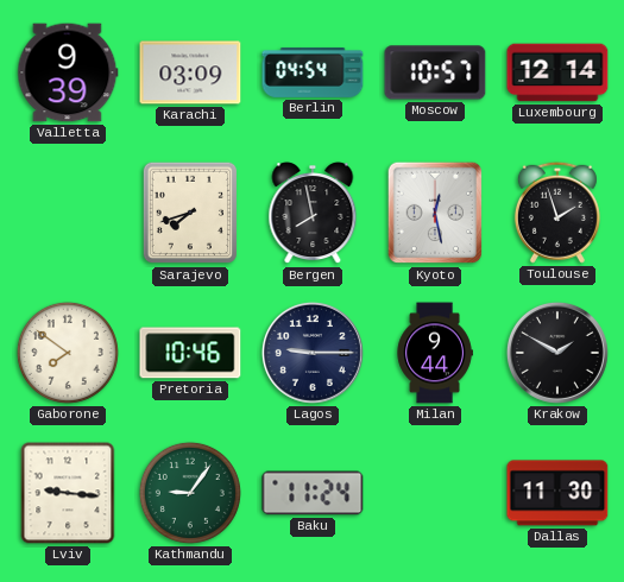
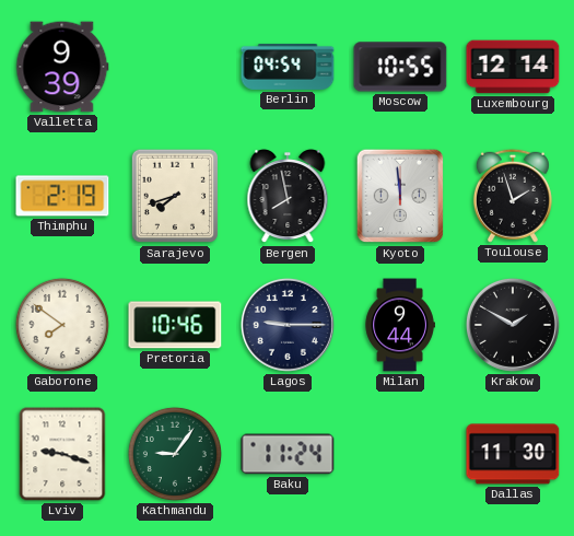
Karachi: 03:09 -> none
Moscow: 10:57 -> 10:55
Thimphu: none -> 2:19
Kyoto: 12:28 -> 11:59
Lviv: 9:16 -> 9:18
